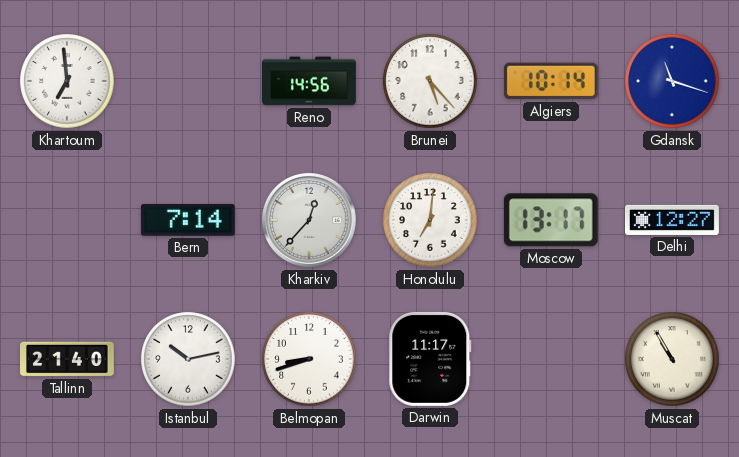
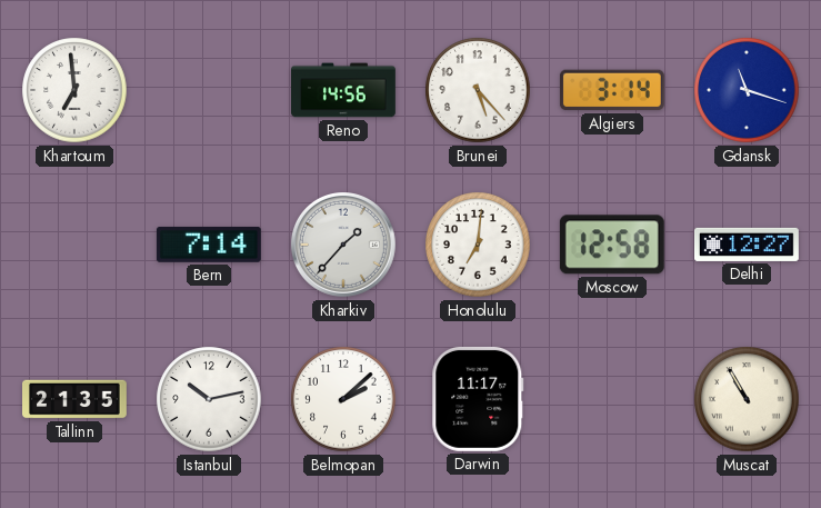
Algiers: 10:14 -> 3:14
Kharkiv: 12:37 -> 1:37
Moscow: 13:17 -> 12:58
Tallinn: 21:40 -> 21:35
Belmopan: 8:42 -> 2:08
